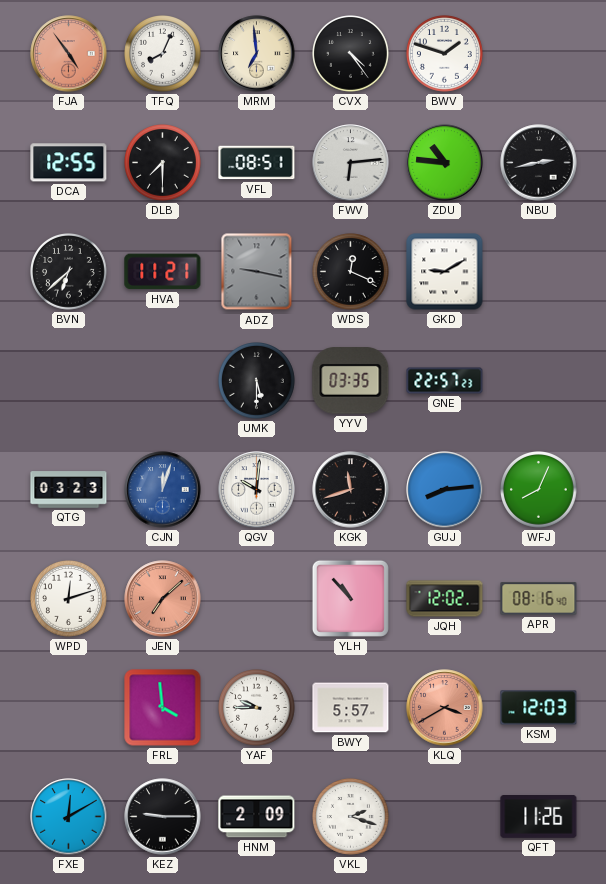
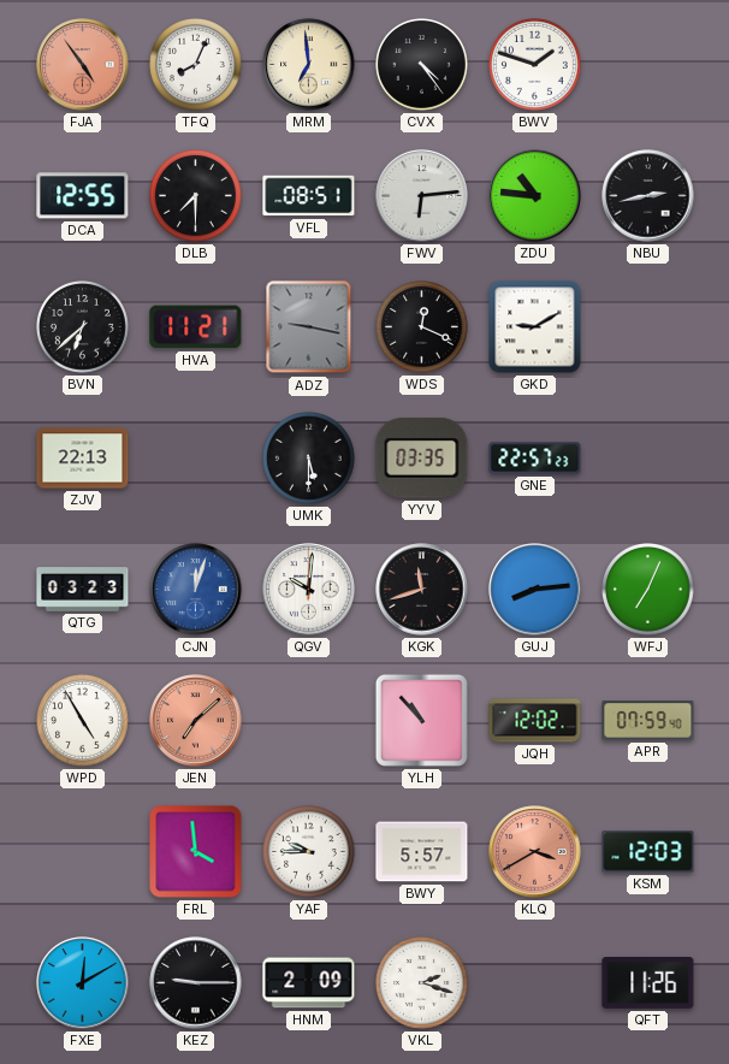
ZJV: none -> 22:13
WFJ: 8:04 -> 7:04
WPD: 12:12 -> 4:55
APR: 08:16 -> 07:59
